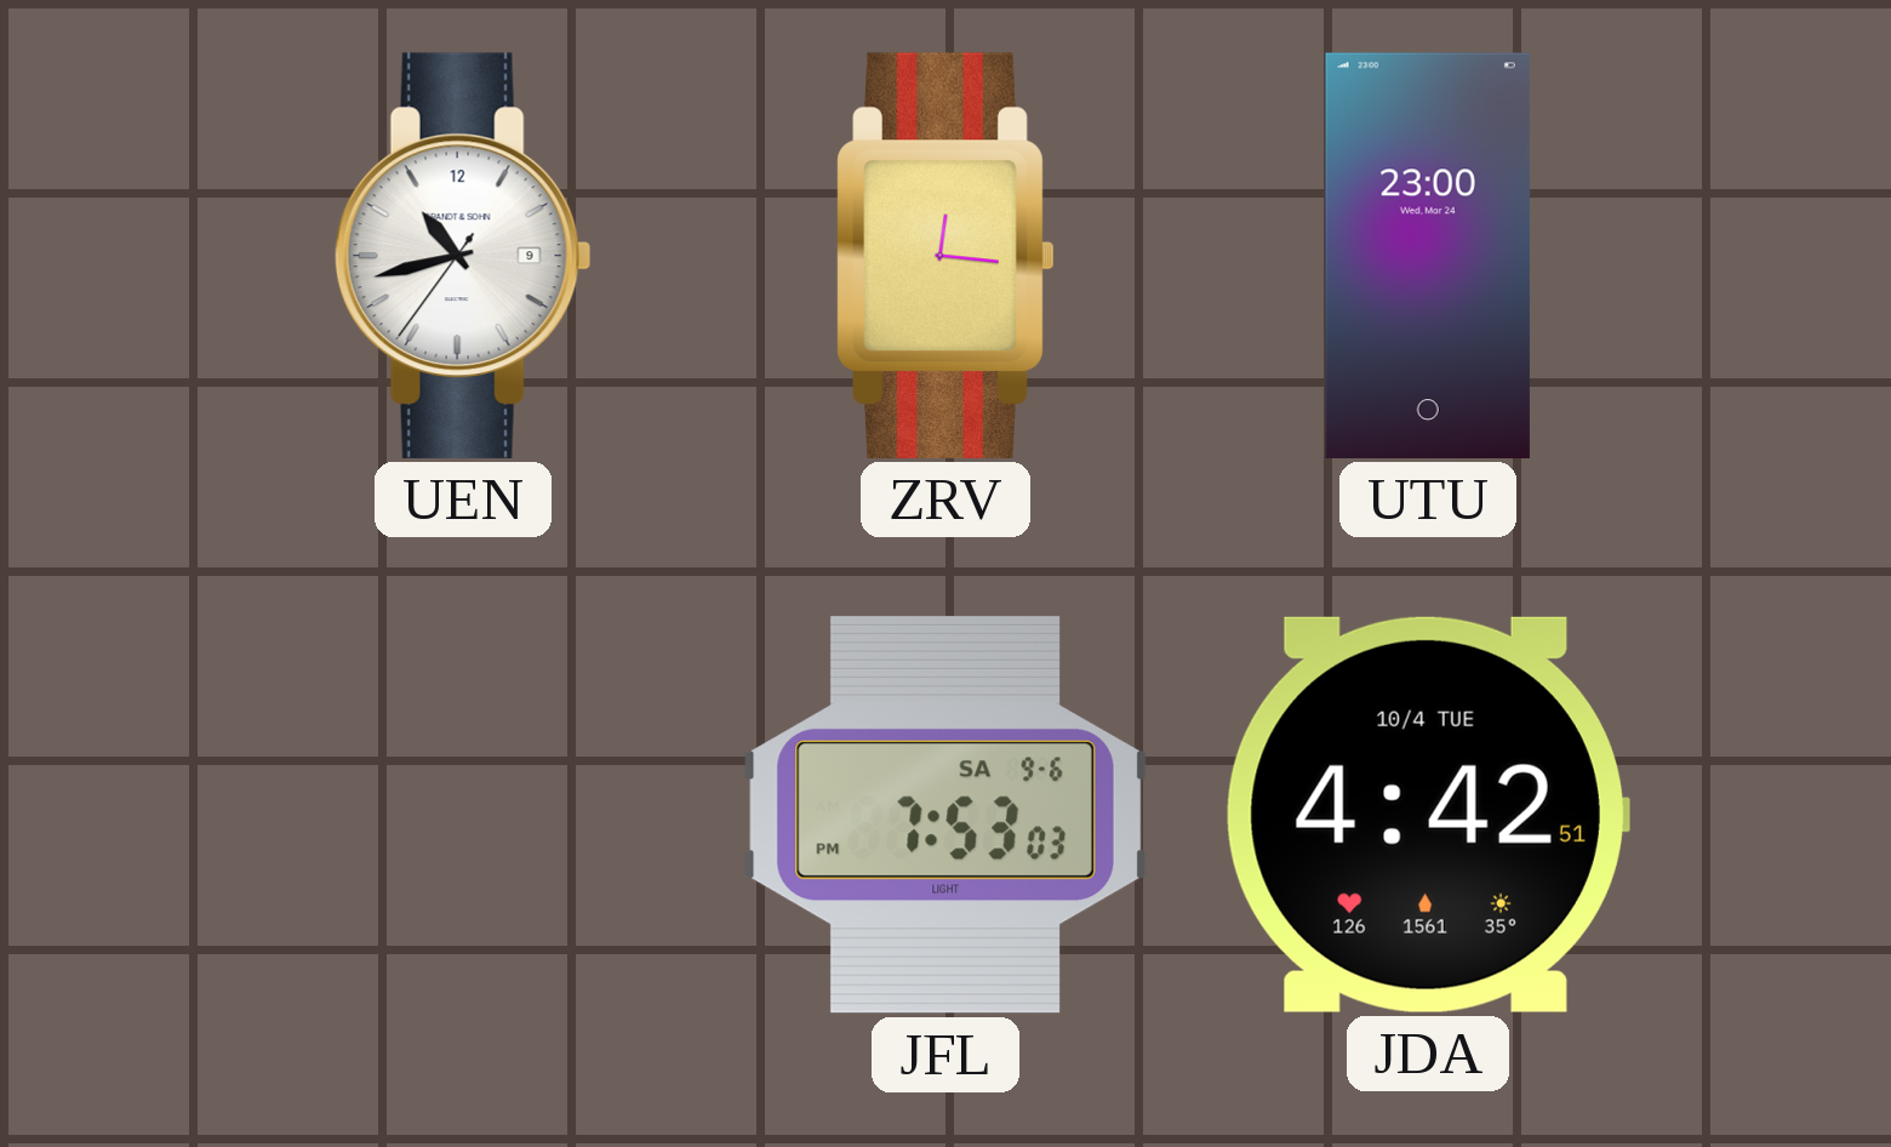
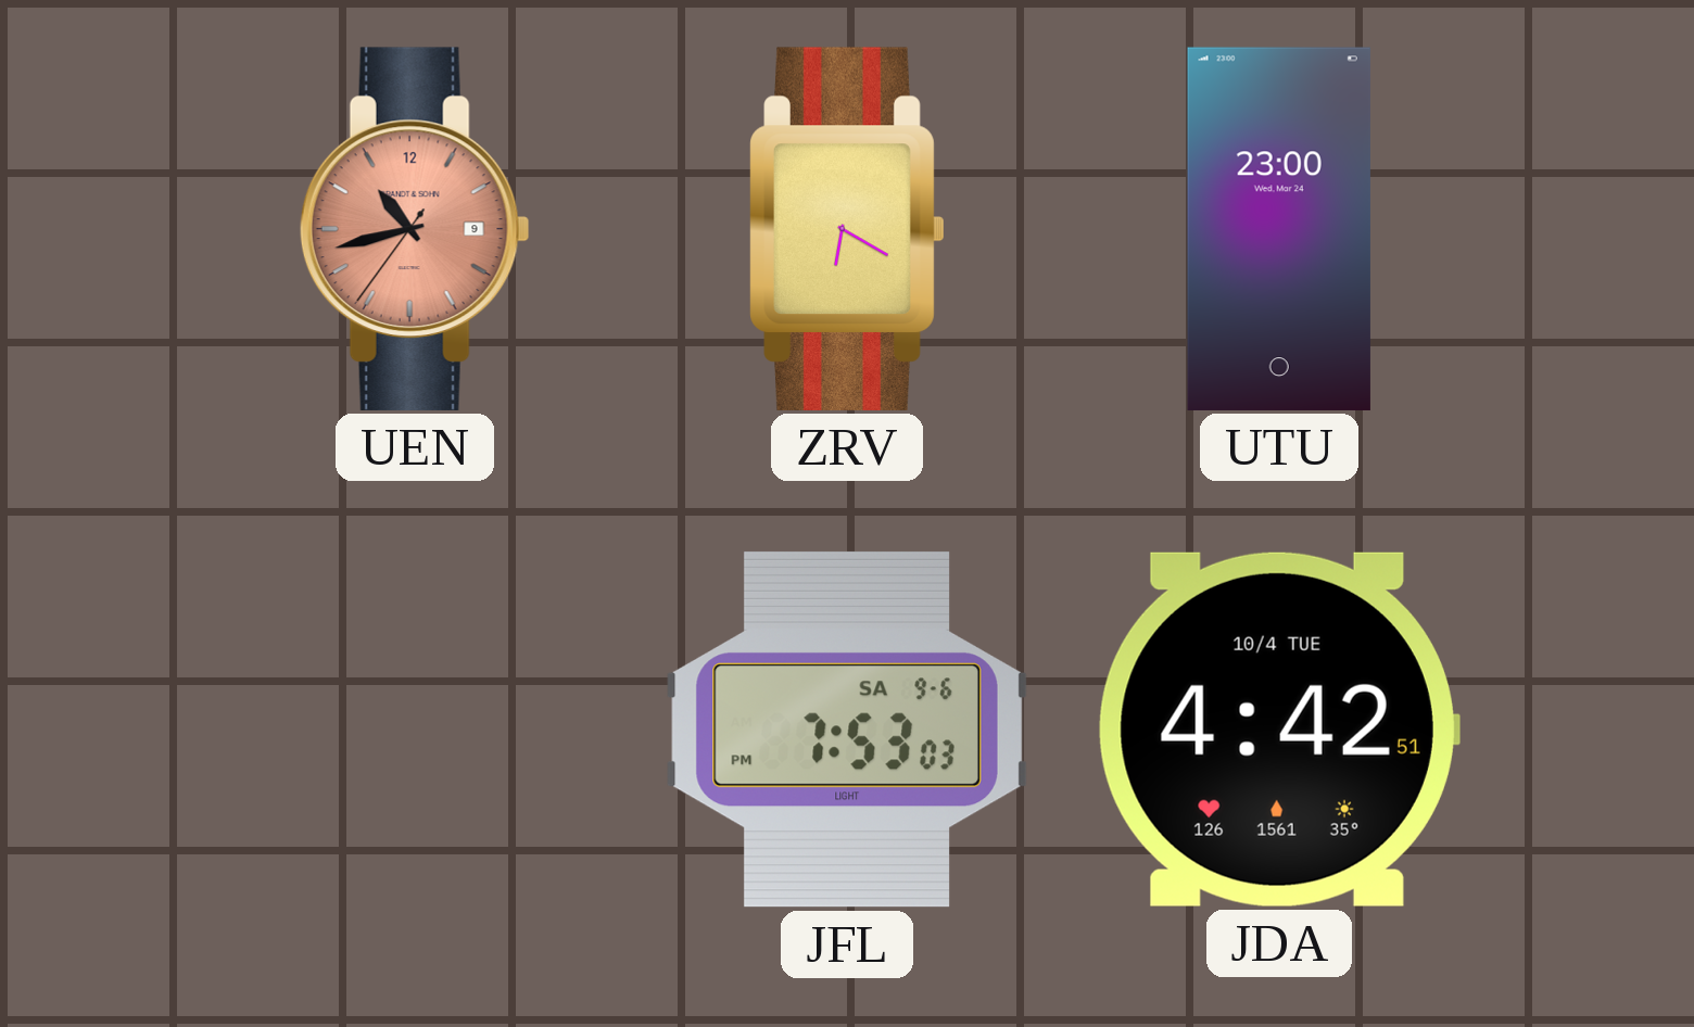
UEN dial: white -> salmon
ZRV: 12:16 -> 6:20
